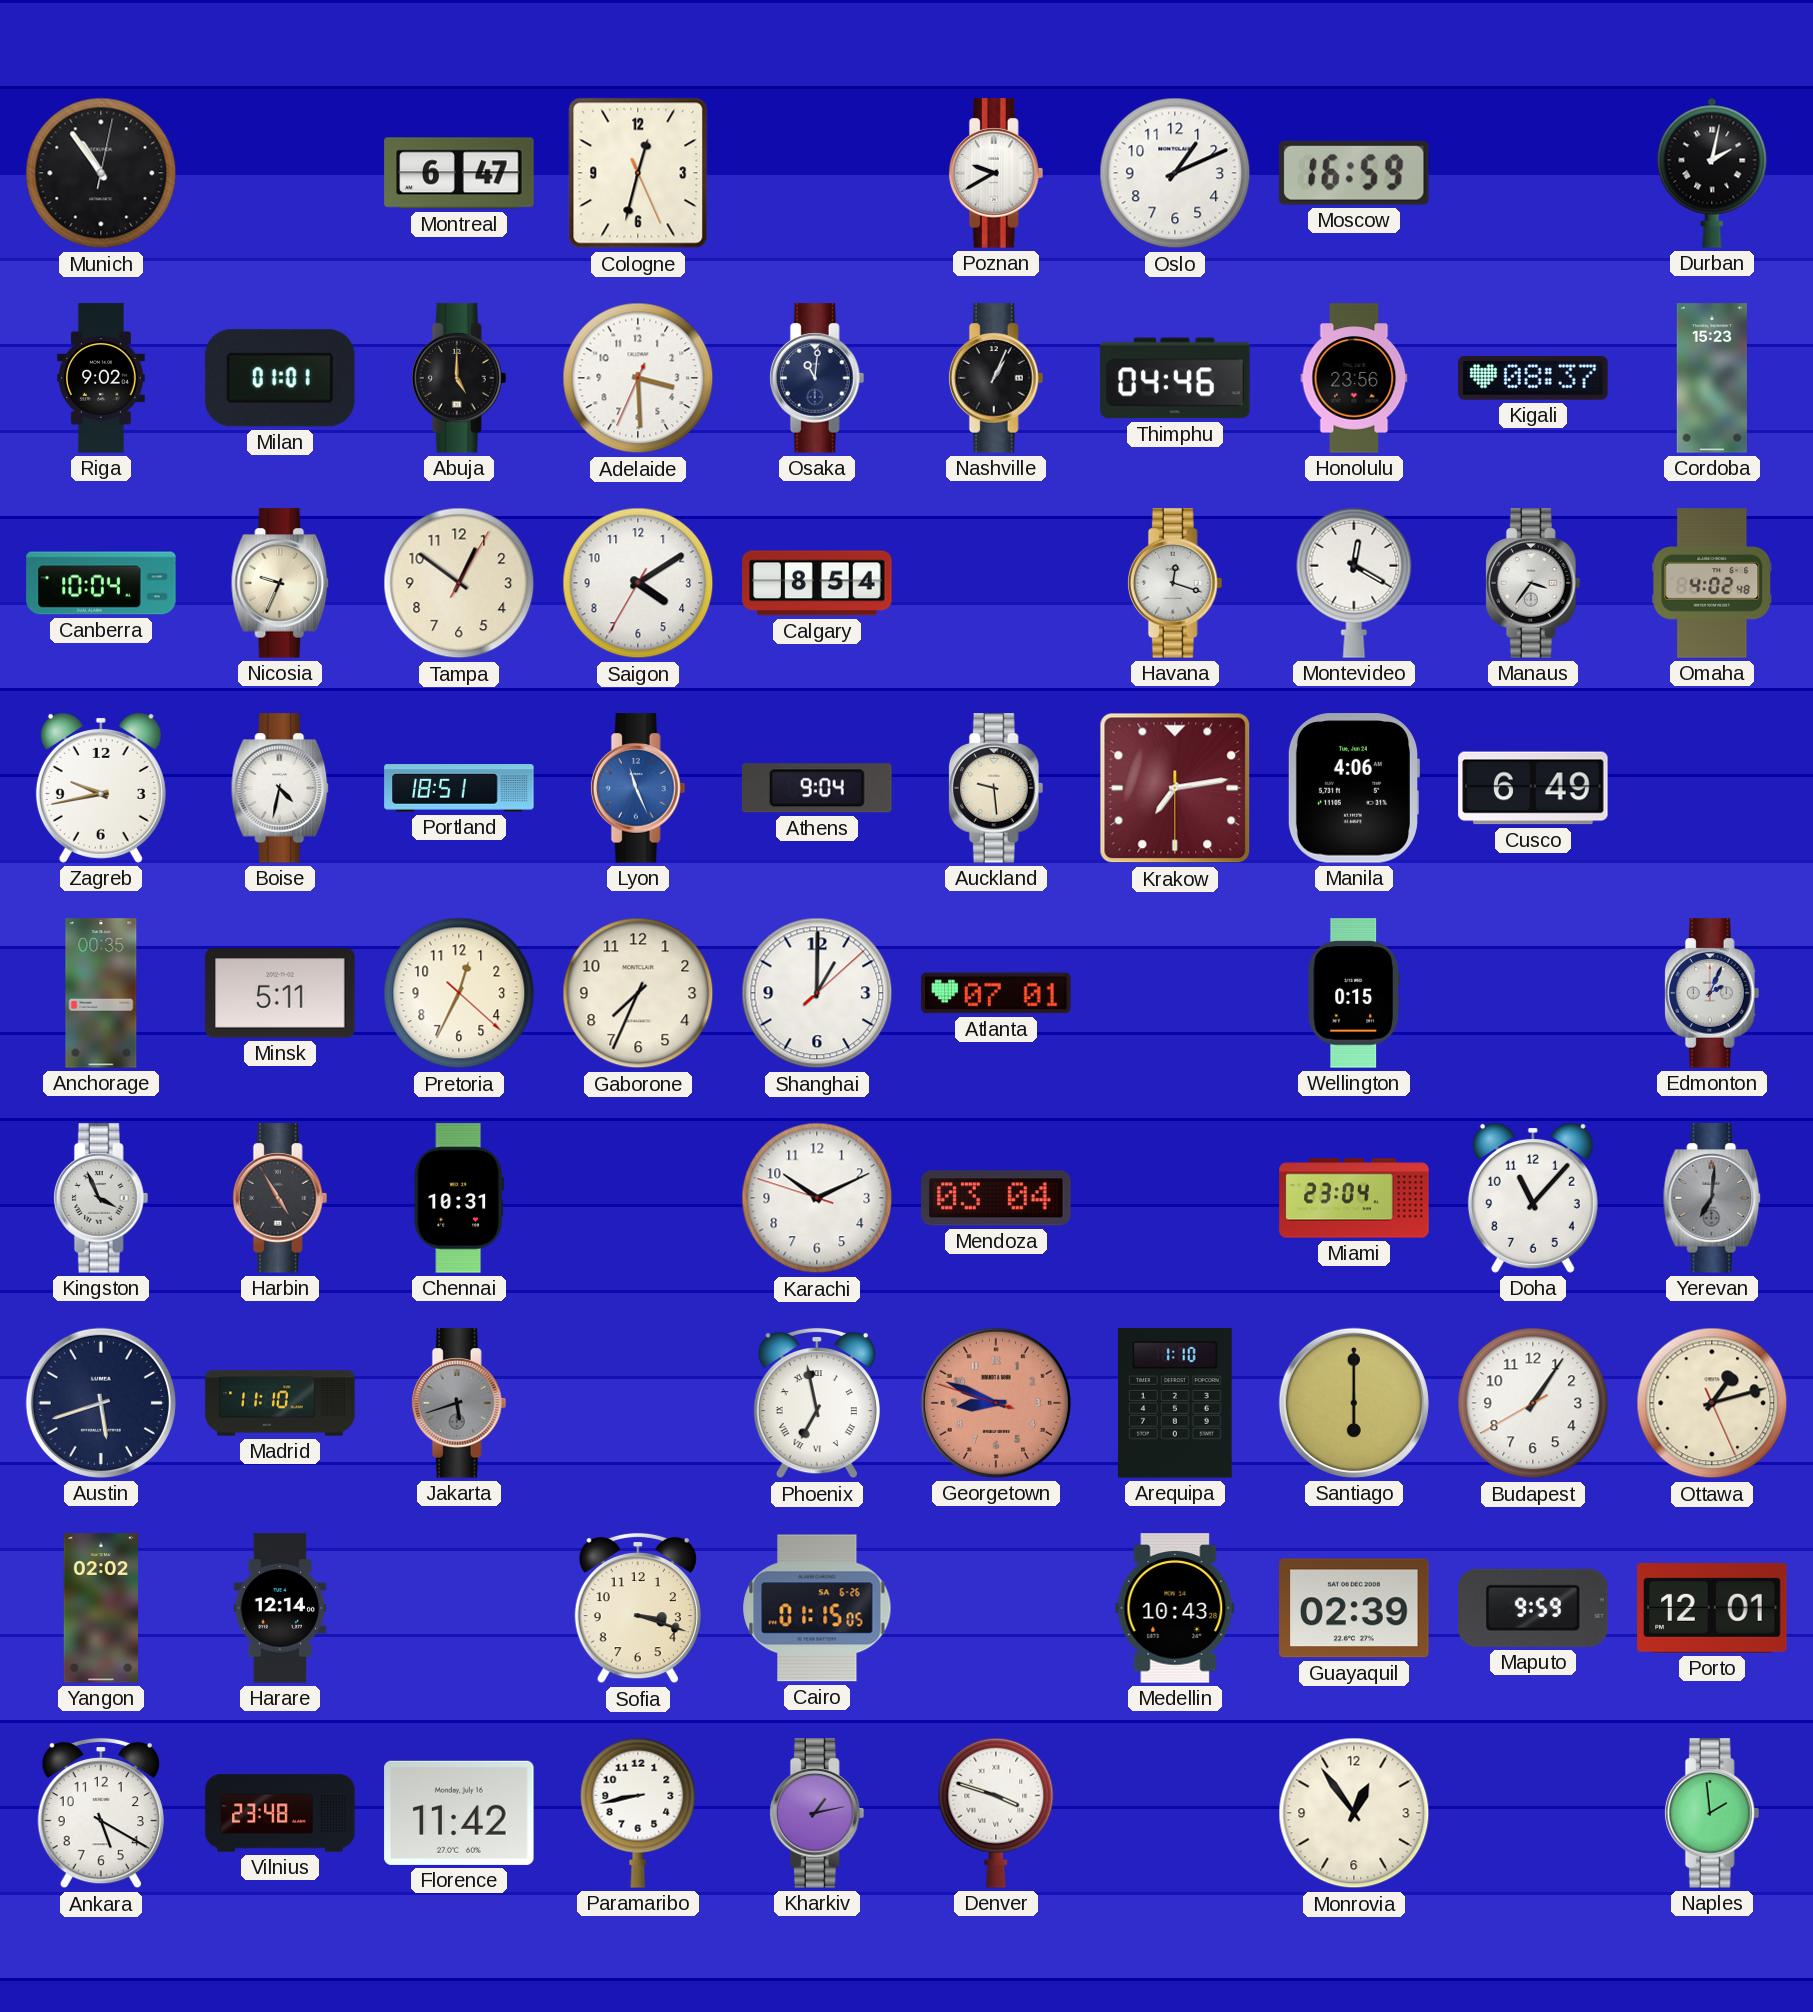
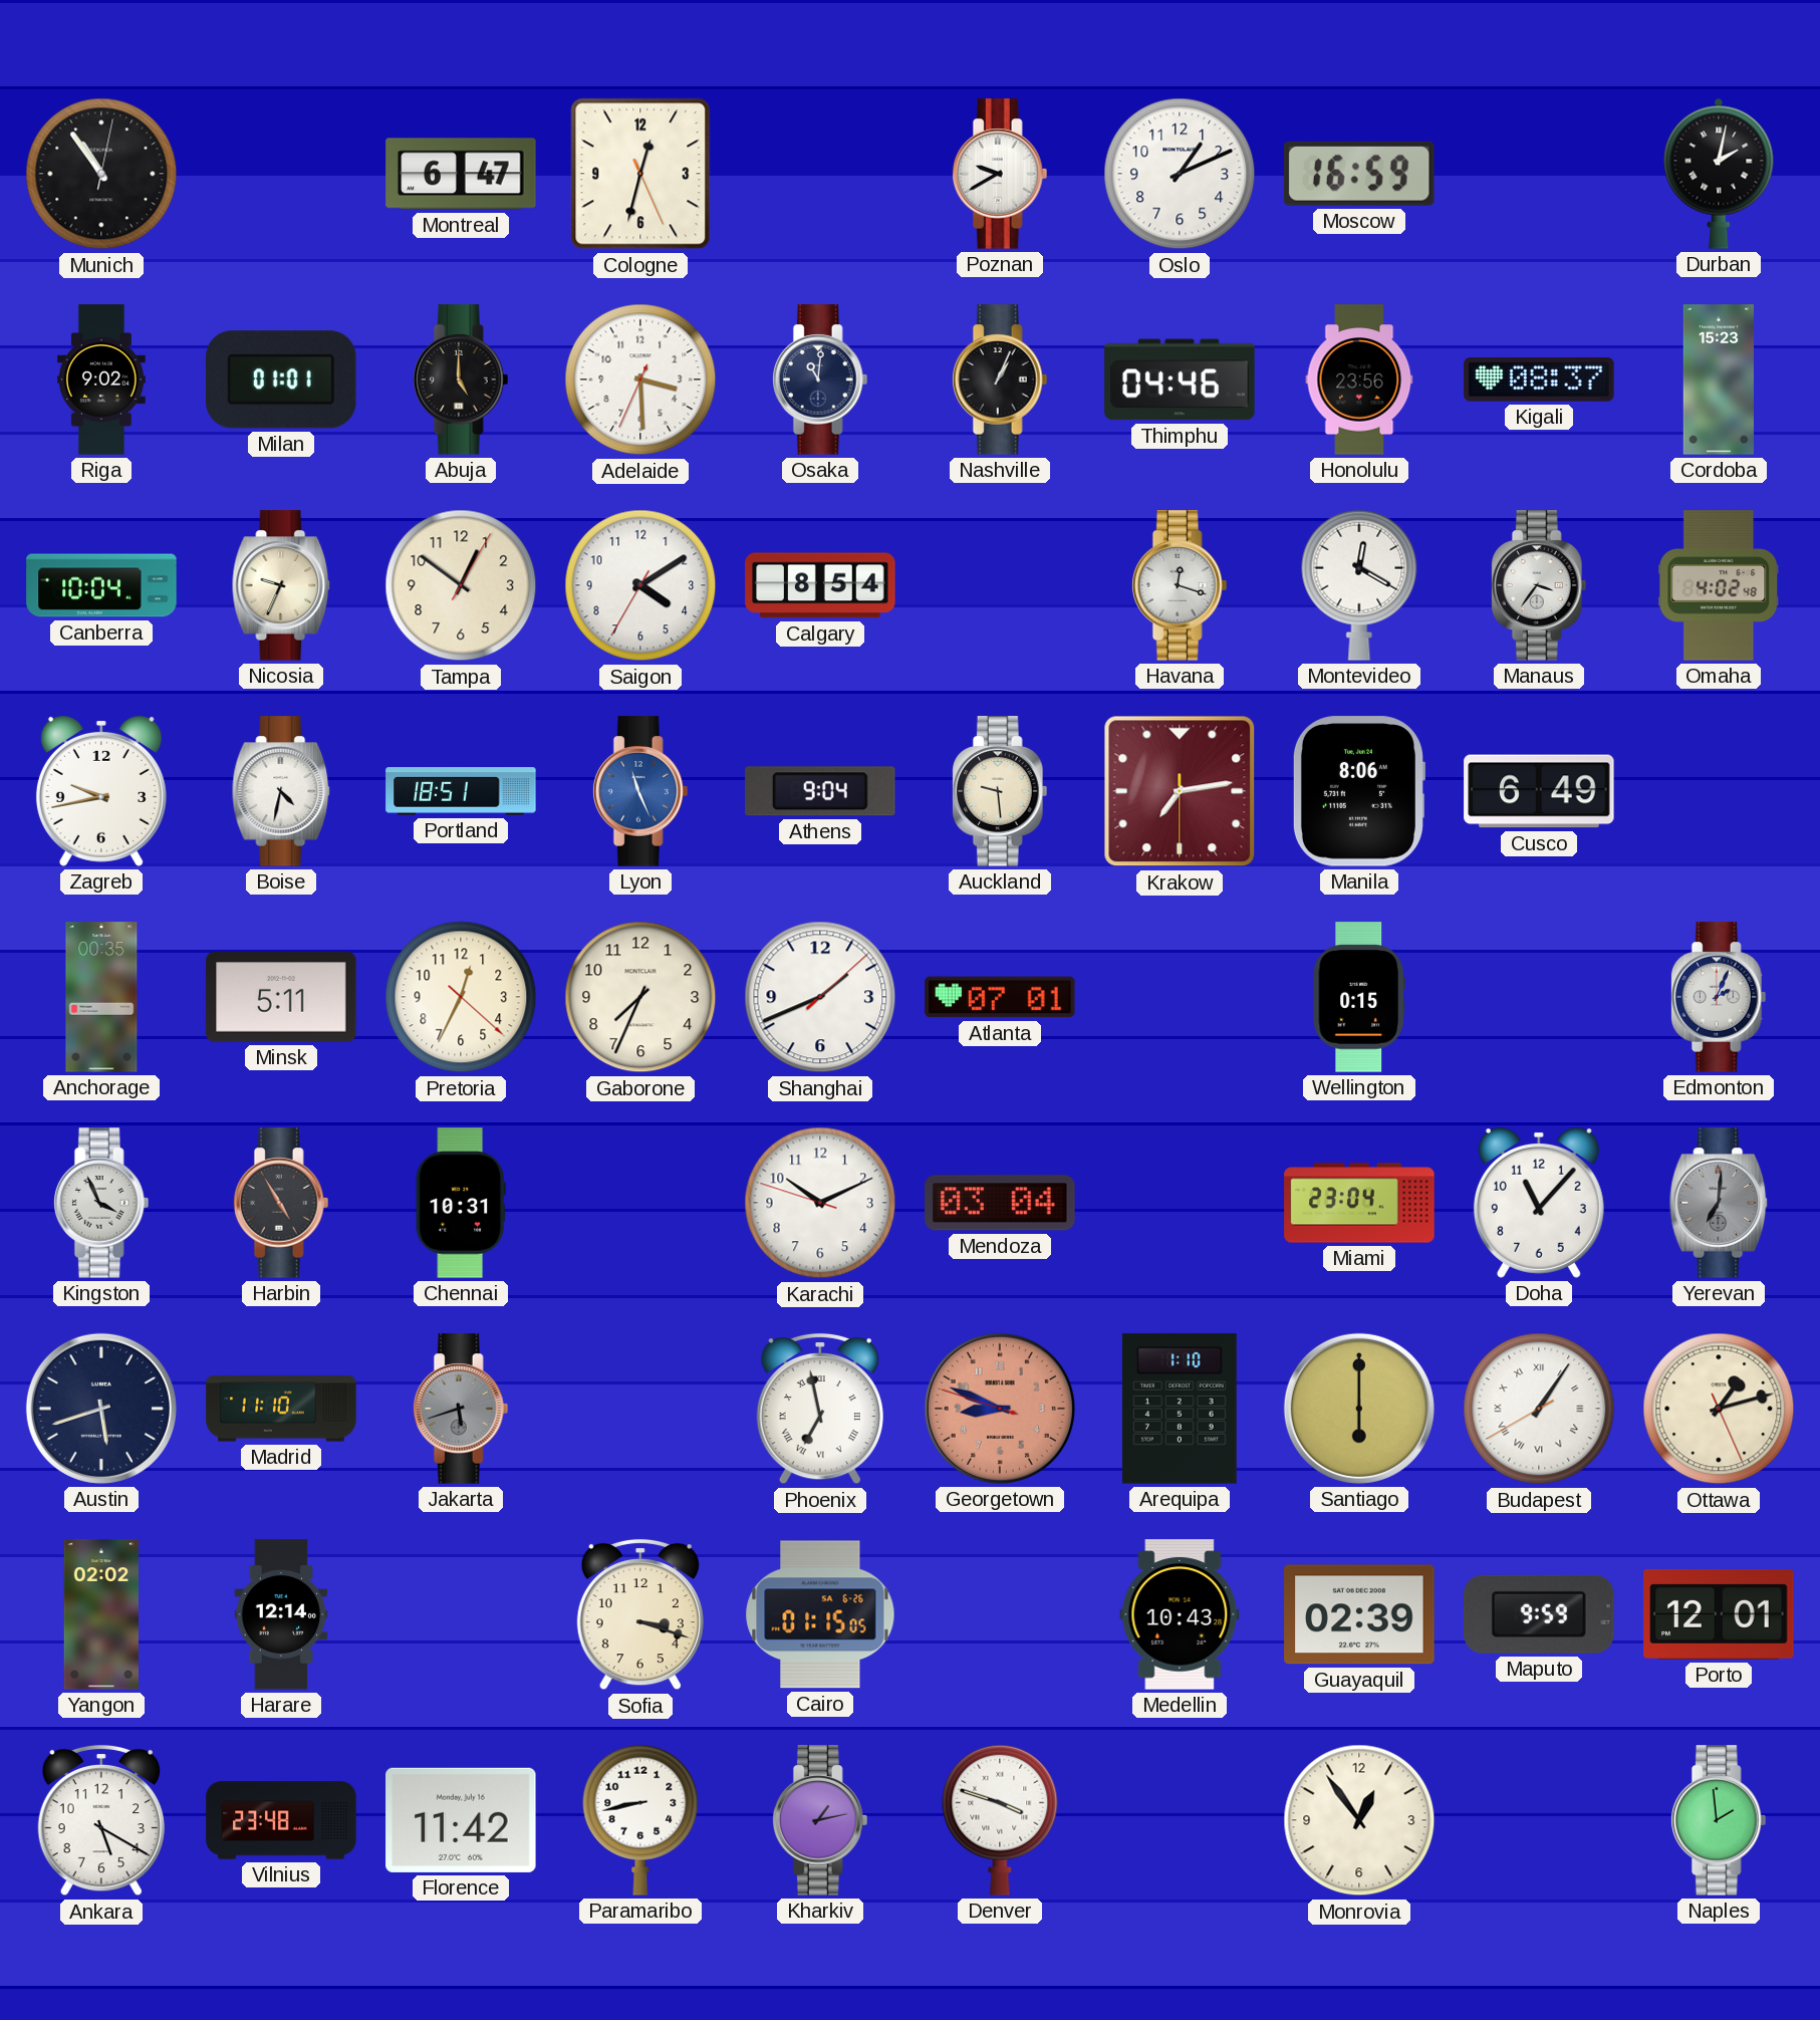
Manila: 4:06 -> 8:06
Shanghai: 1:00 -> 1:41
Budapest numerals: Arabic -> Roman
